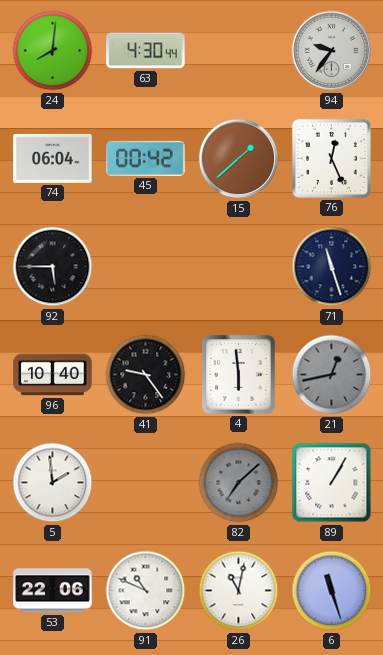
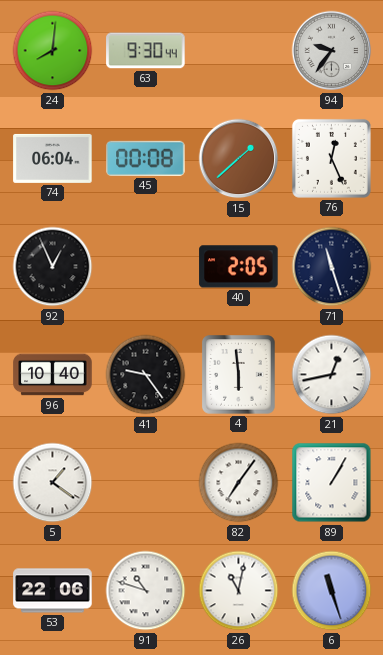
63: 4:30 -> 9:30
45: 00:42 -> 00:08
92: 5:45 -> 12:56
40: none -> 2:05
21 dial: grey -> white
5: 1:59 -> 1:21
82: 7:08 -> 7:06
82 dial: grey -> white
91: 10:49 -> 10:48
